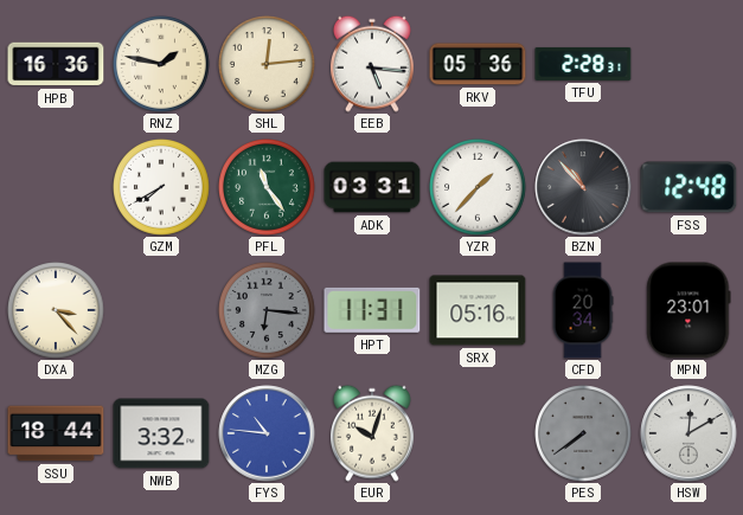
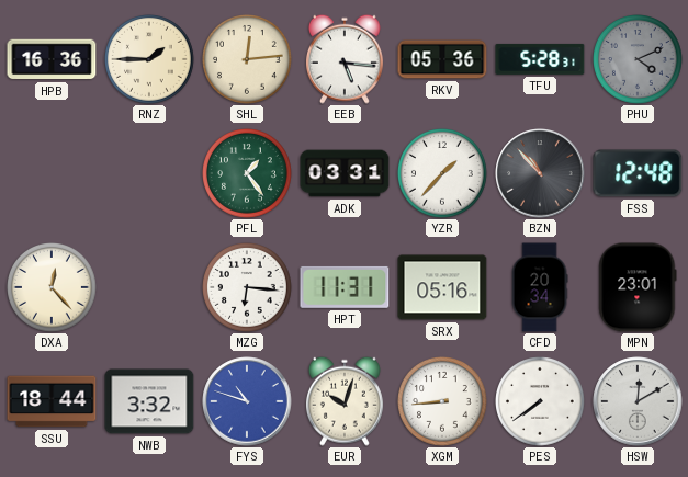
RNZ: 1:47 -> 1:45
TFU: 2:28 -> 5:28
PHU: none -> 4:11
GZM: 7:40 -> none
PFL: 11:24 -> 1:24
DXA: 3:23 -> 12:23
MZG dial: grey -> white
FYS: 10:46 -> 10:48
XGM: none -> 8:44
PES dial: grey -> white
